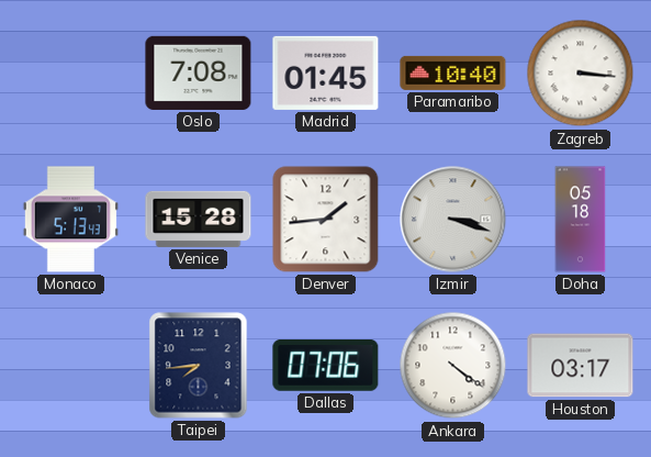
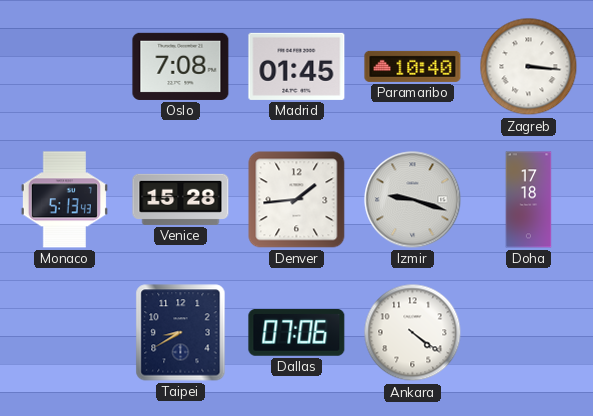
Izmir: 3:18 -> 9:18
Doha: 05:18 -> 17:18
Taipei: 7:44 -> 8:40
Houston: 03:17 -> none
